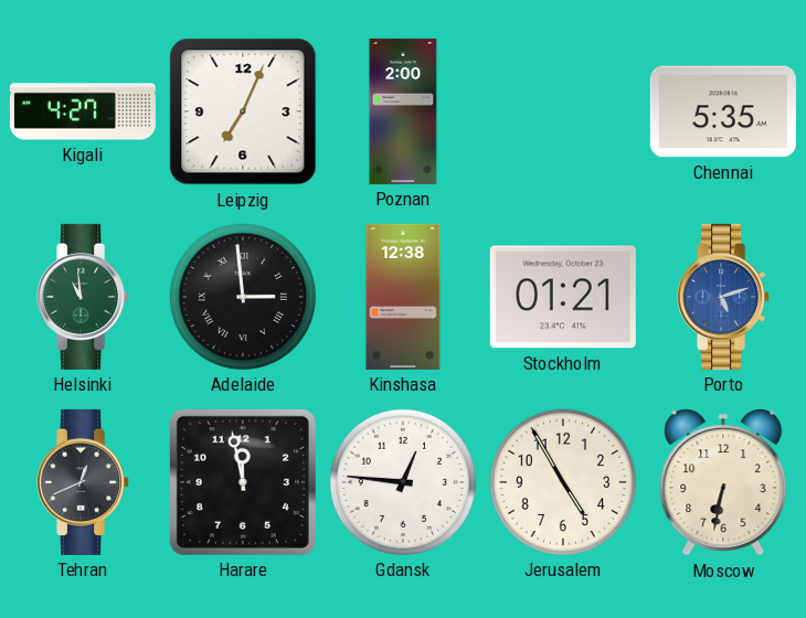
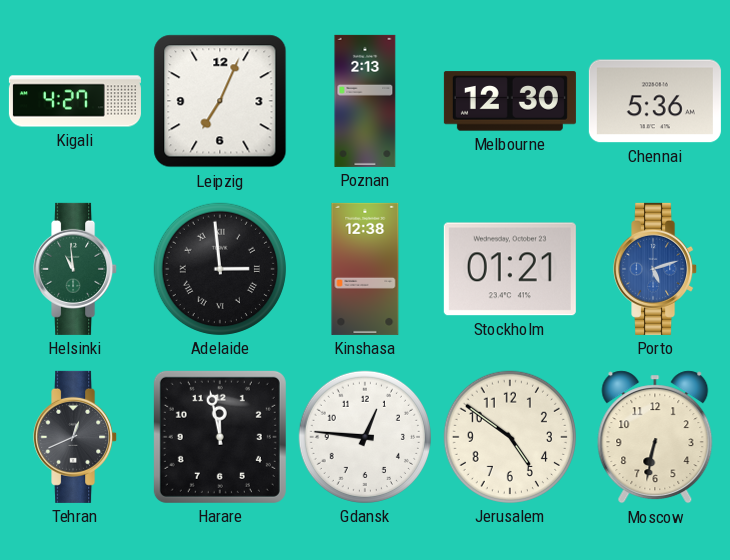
Poznan: 2:00 -> 2:13
Melbourne: none -> 12:30
Chennai: 5:35 -> 5:36
Jerusalem: 4:55 -> 4:51
